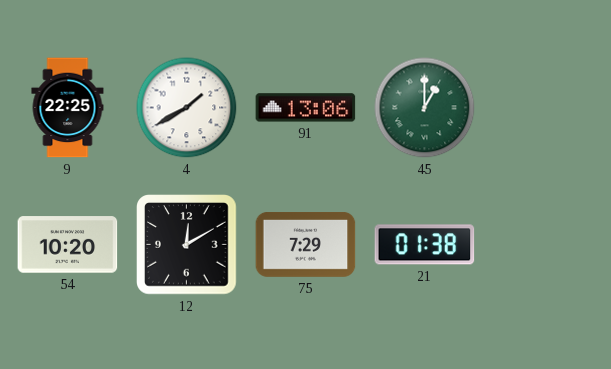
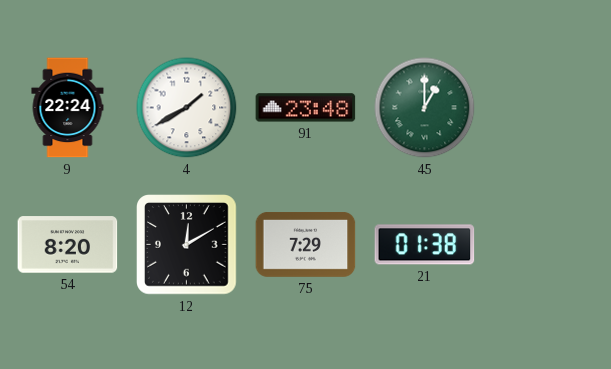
9: 22:25 -> 22:24
91: 13:06 -> 23:48
54: 10:20 -> 8:20
